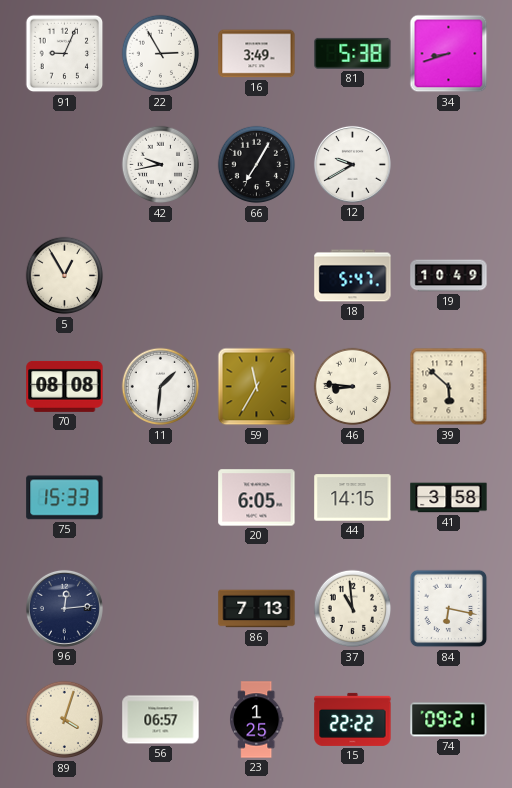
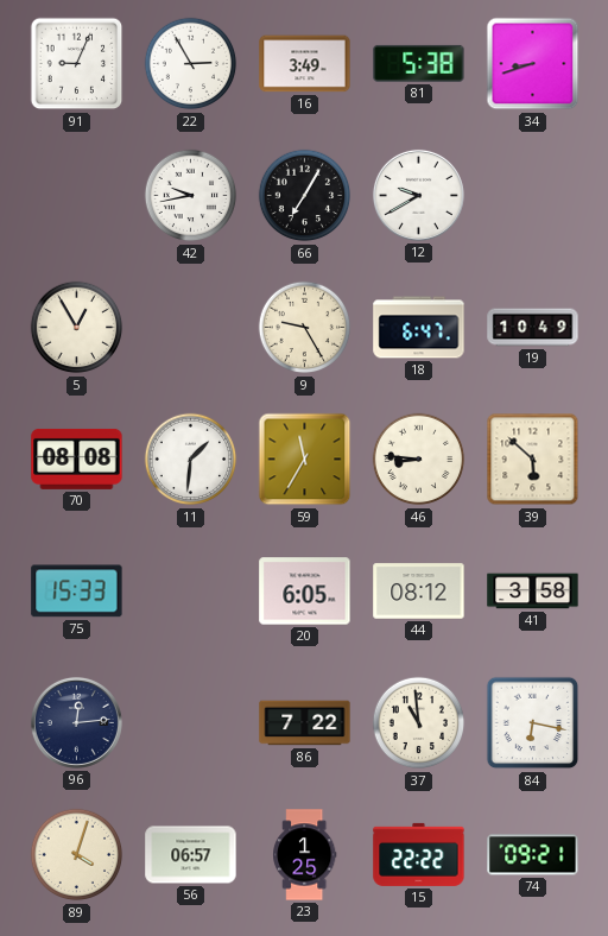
9: none -> 9:25
18: 5:47 -> 6:47
44: 14:15 -> 08:12
86: 7:13 -> 7:22
